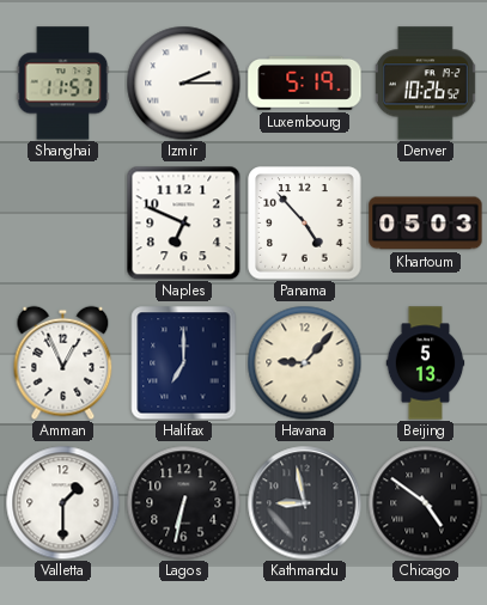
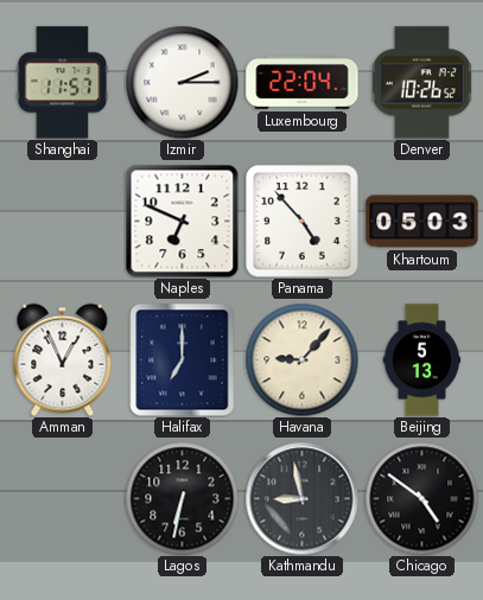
Luxembourg: 5:19 -> 22:04
Valletta: 1:30 -> none
